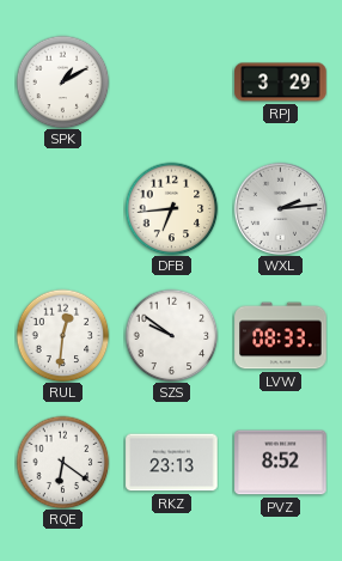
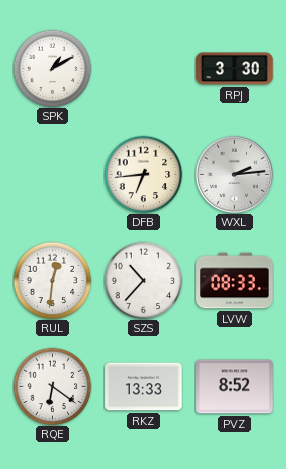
RPJ: 3:29 -> 3:30
SZS: 9:51 -> 10:37
RKZ: 23:13 -> 13:33
